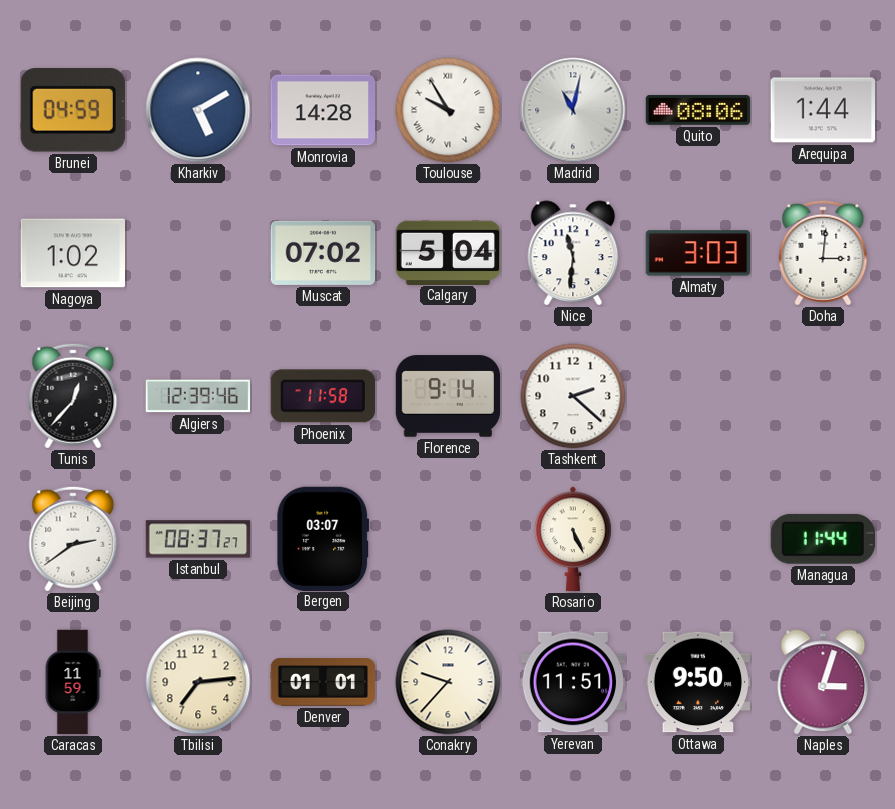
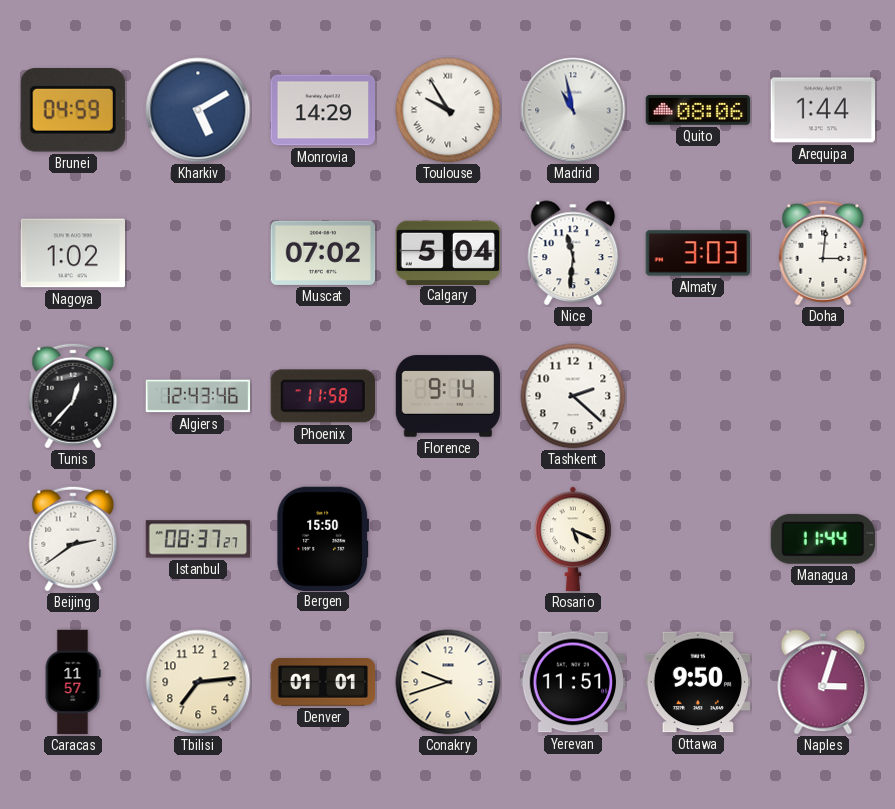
Monrovia: 14:28 -> 14:29
Madrid: 11:02 -> 10:58
Algiers: 12:39 -> 12:43
Bergen: 03:07 -> 15:50
Rosario: 5:26 -> 5:19
Caracas: 11:59 -> 11:57
Conakry: 9:37 -> 9:42
